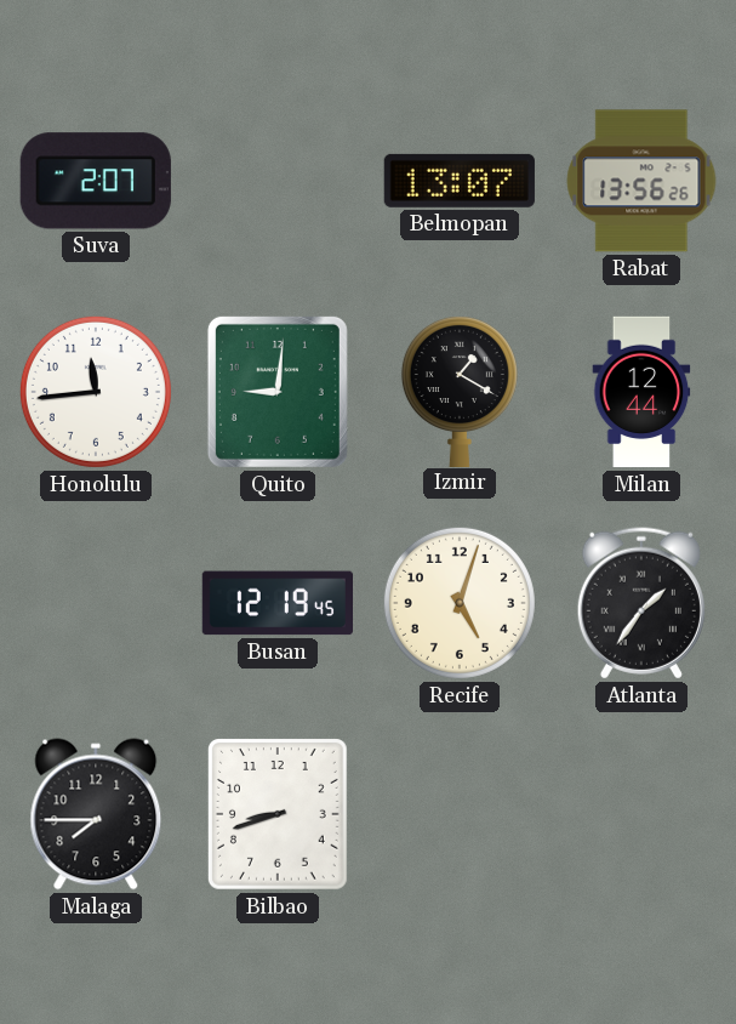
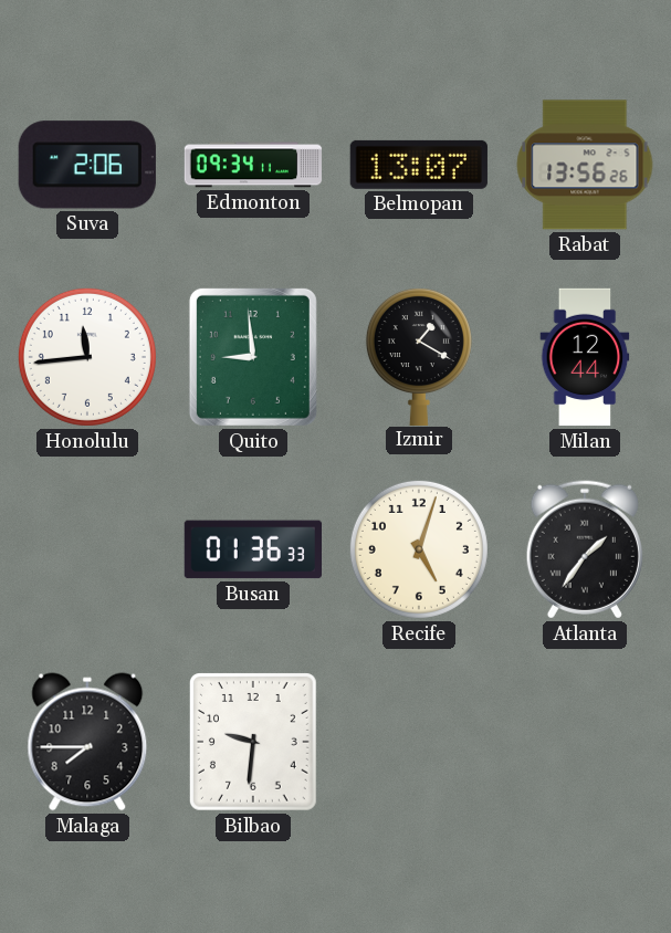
Suva: 2:07 -> 2:06
Edmonton: none -> 09:34
Quito: 9:01 -> 8:59
Busan: 12:19 -> 01:36
Bilbao: 8:42 -> 9:31
